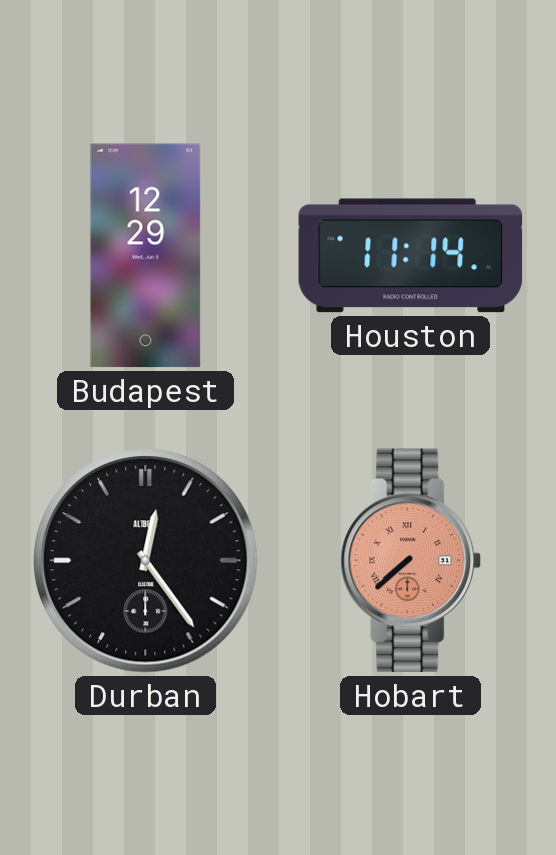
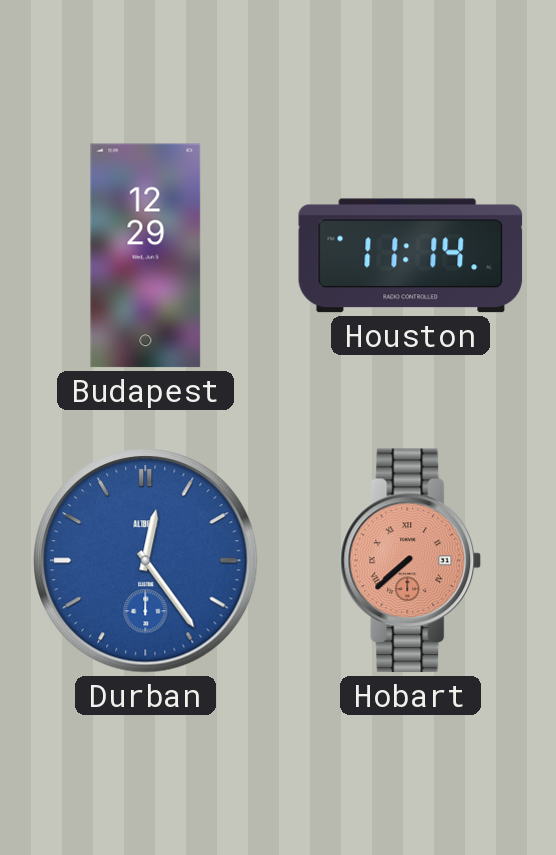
Durban dial: black -> blue
